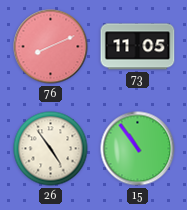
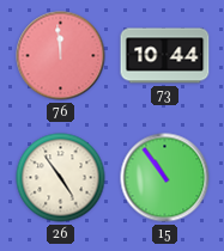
76: 8:11 -> 11:59
73: 11:05 -> 10:44
